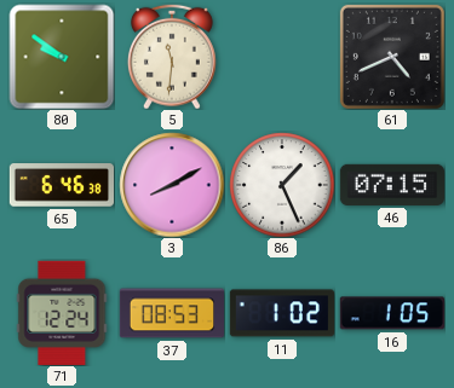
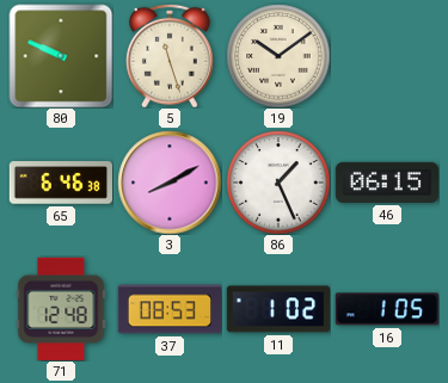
80: 9:51 -> 9:49
5: 11:31 -> 11:27
19: none -> 10:09
61: 4:41 -> none
46: 07:15 -> 06:15
71: 12:24 -> 12:48
